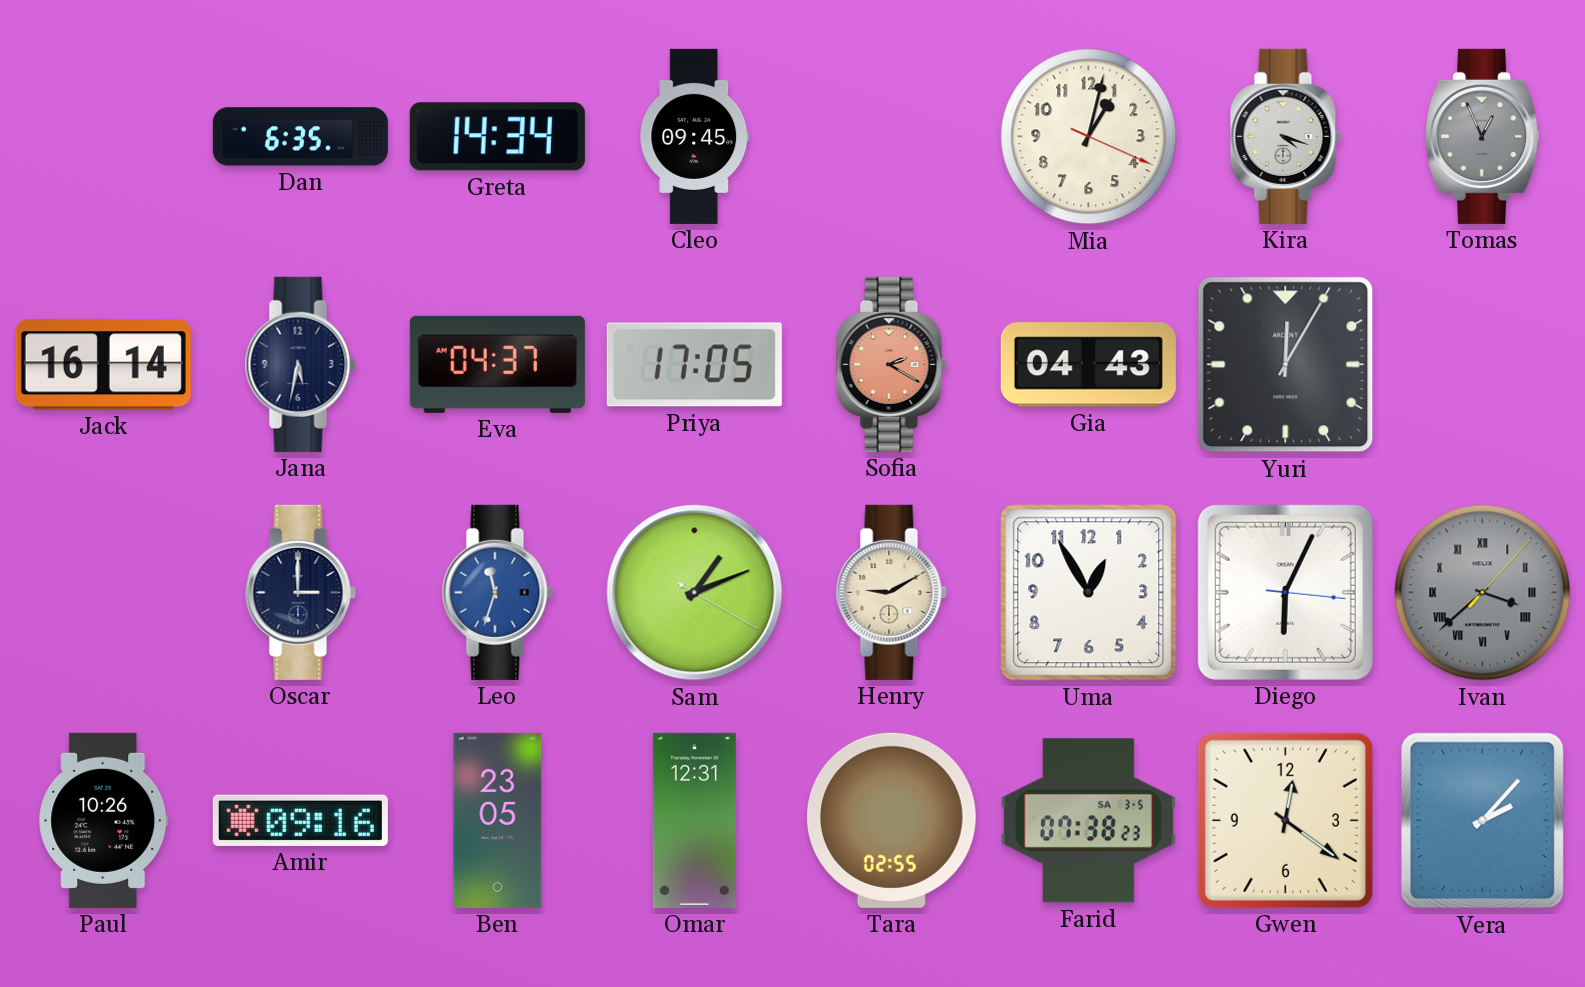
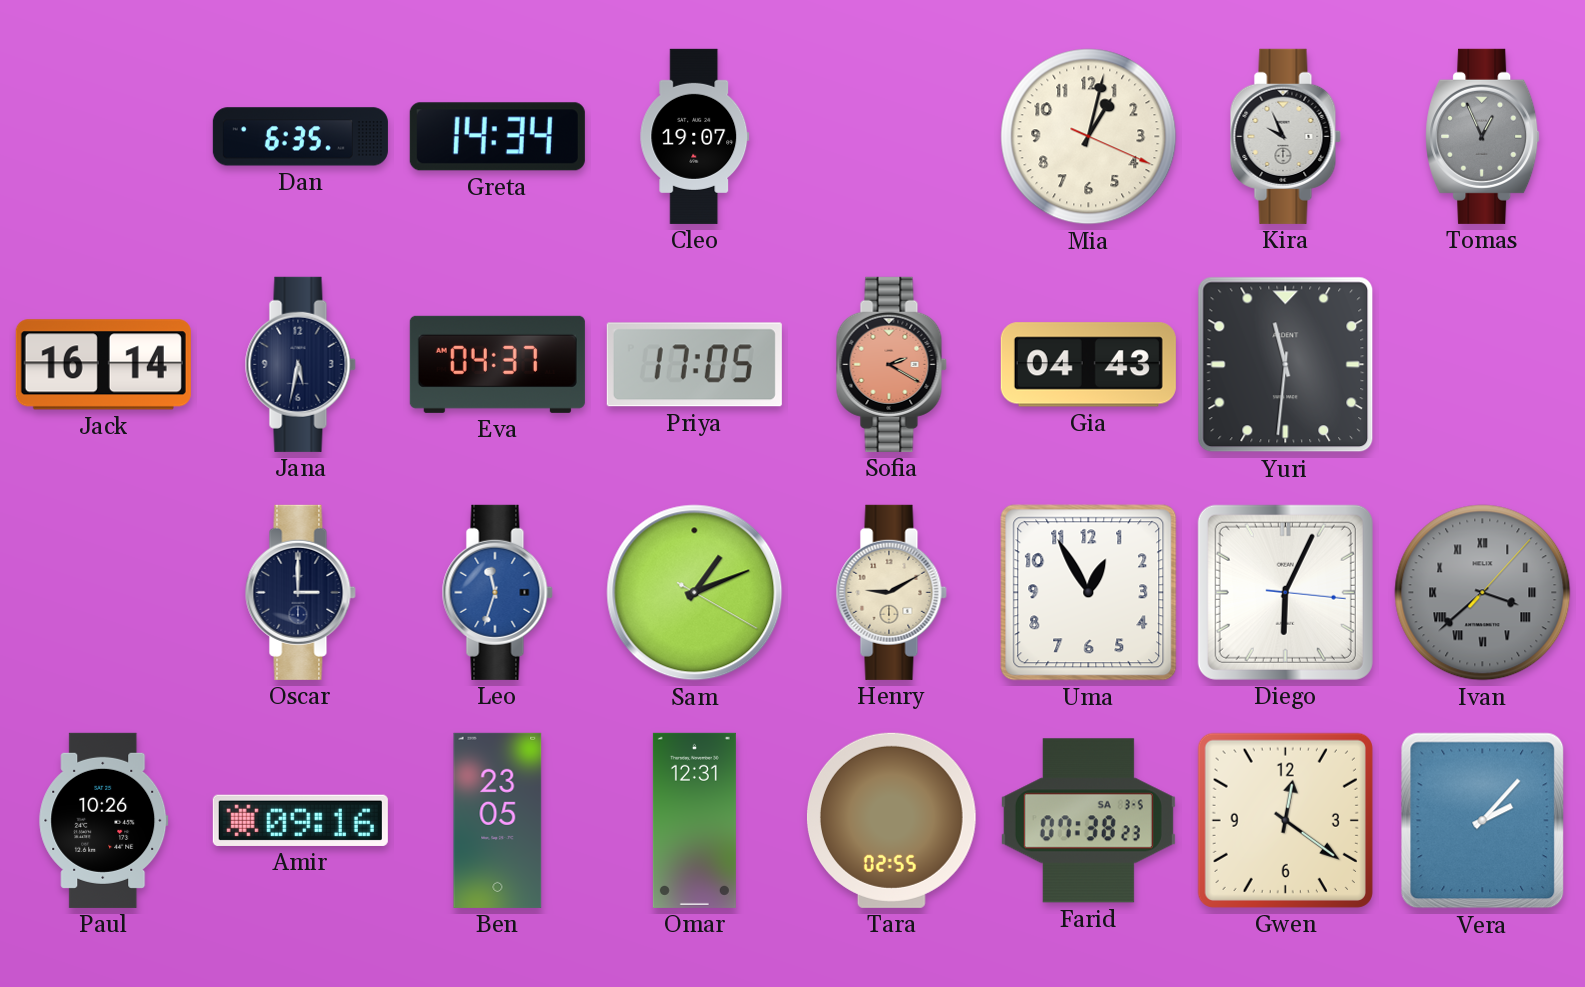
Cleo: 09:45 -> 19:07
Kira: 4:18 -> 9:56
Yuri: 12:05 -> 11:31
